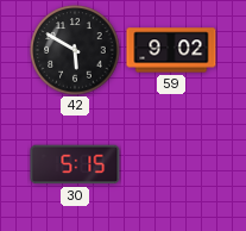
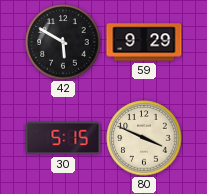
59: 9:02 -> 9:29
80: none -> 3:49
